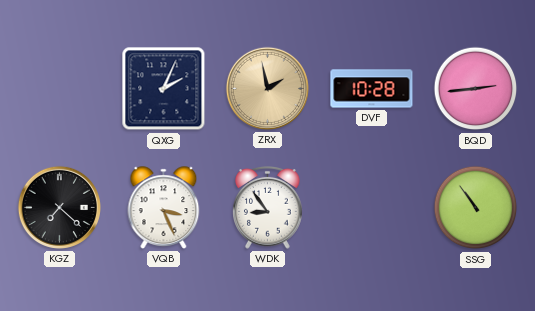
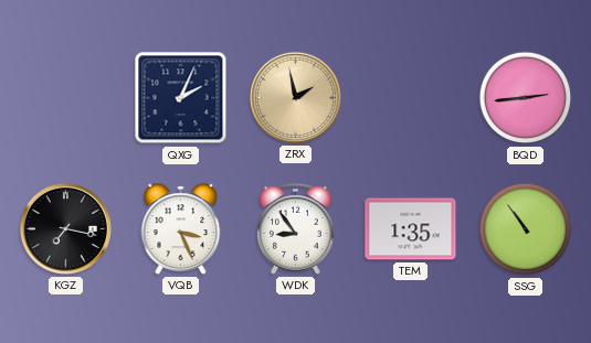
DVF: 10:28 -> none
KGZ: 7:22 -> 7:17
TEM: none -> 1:35
